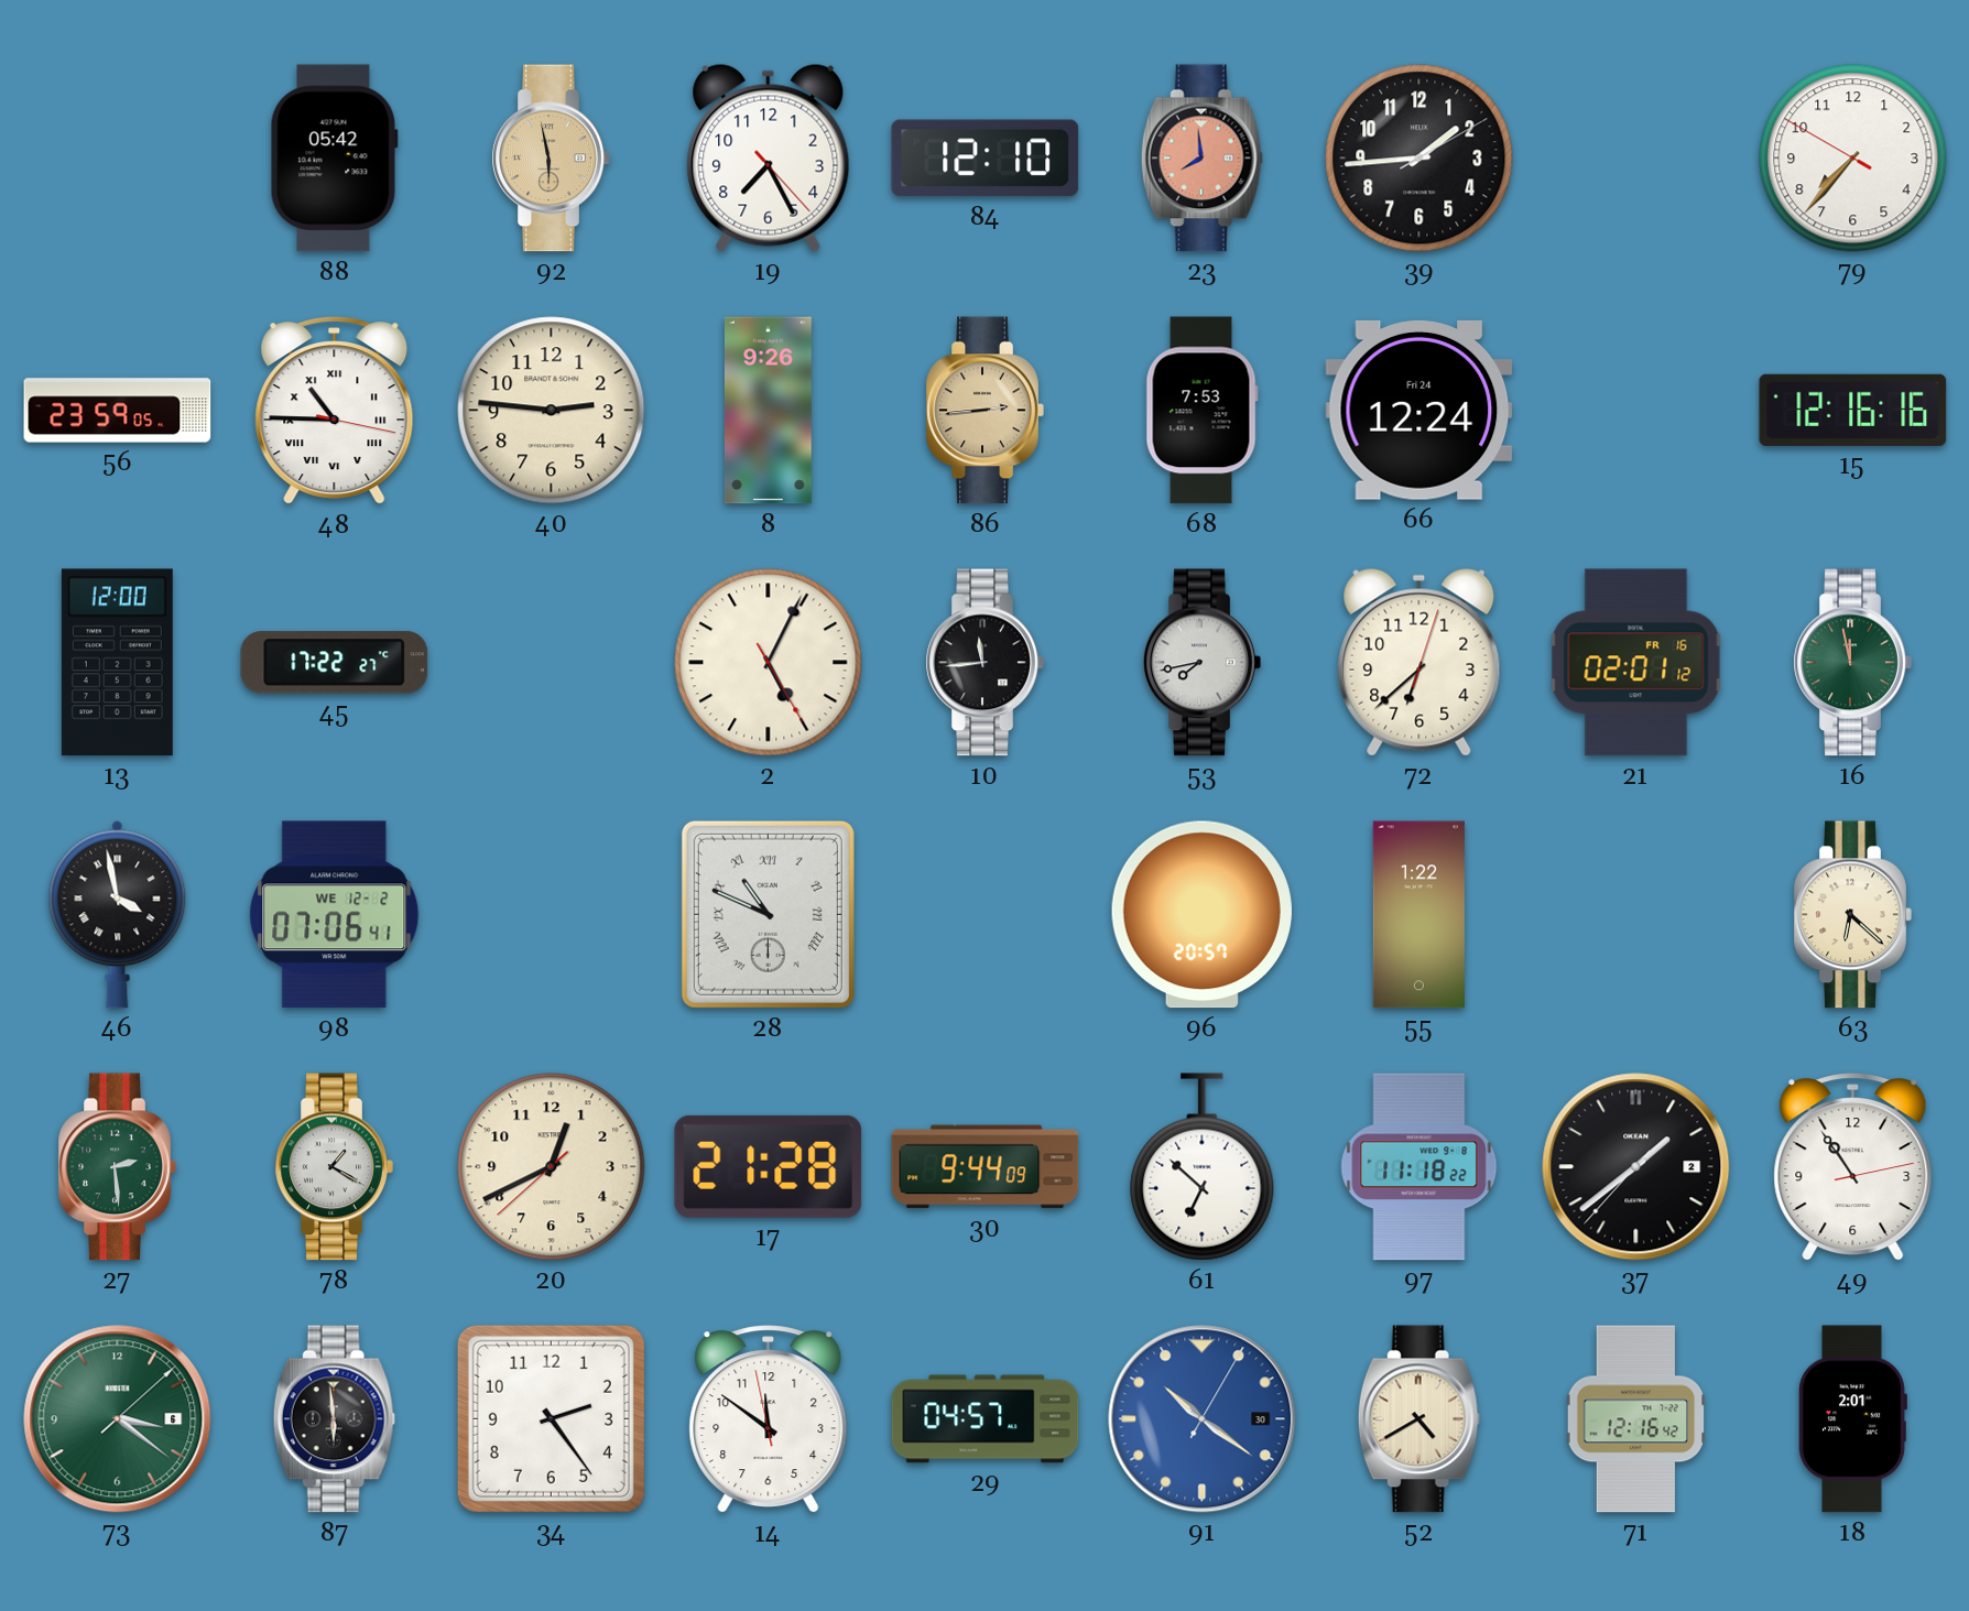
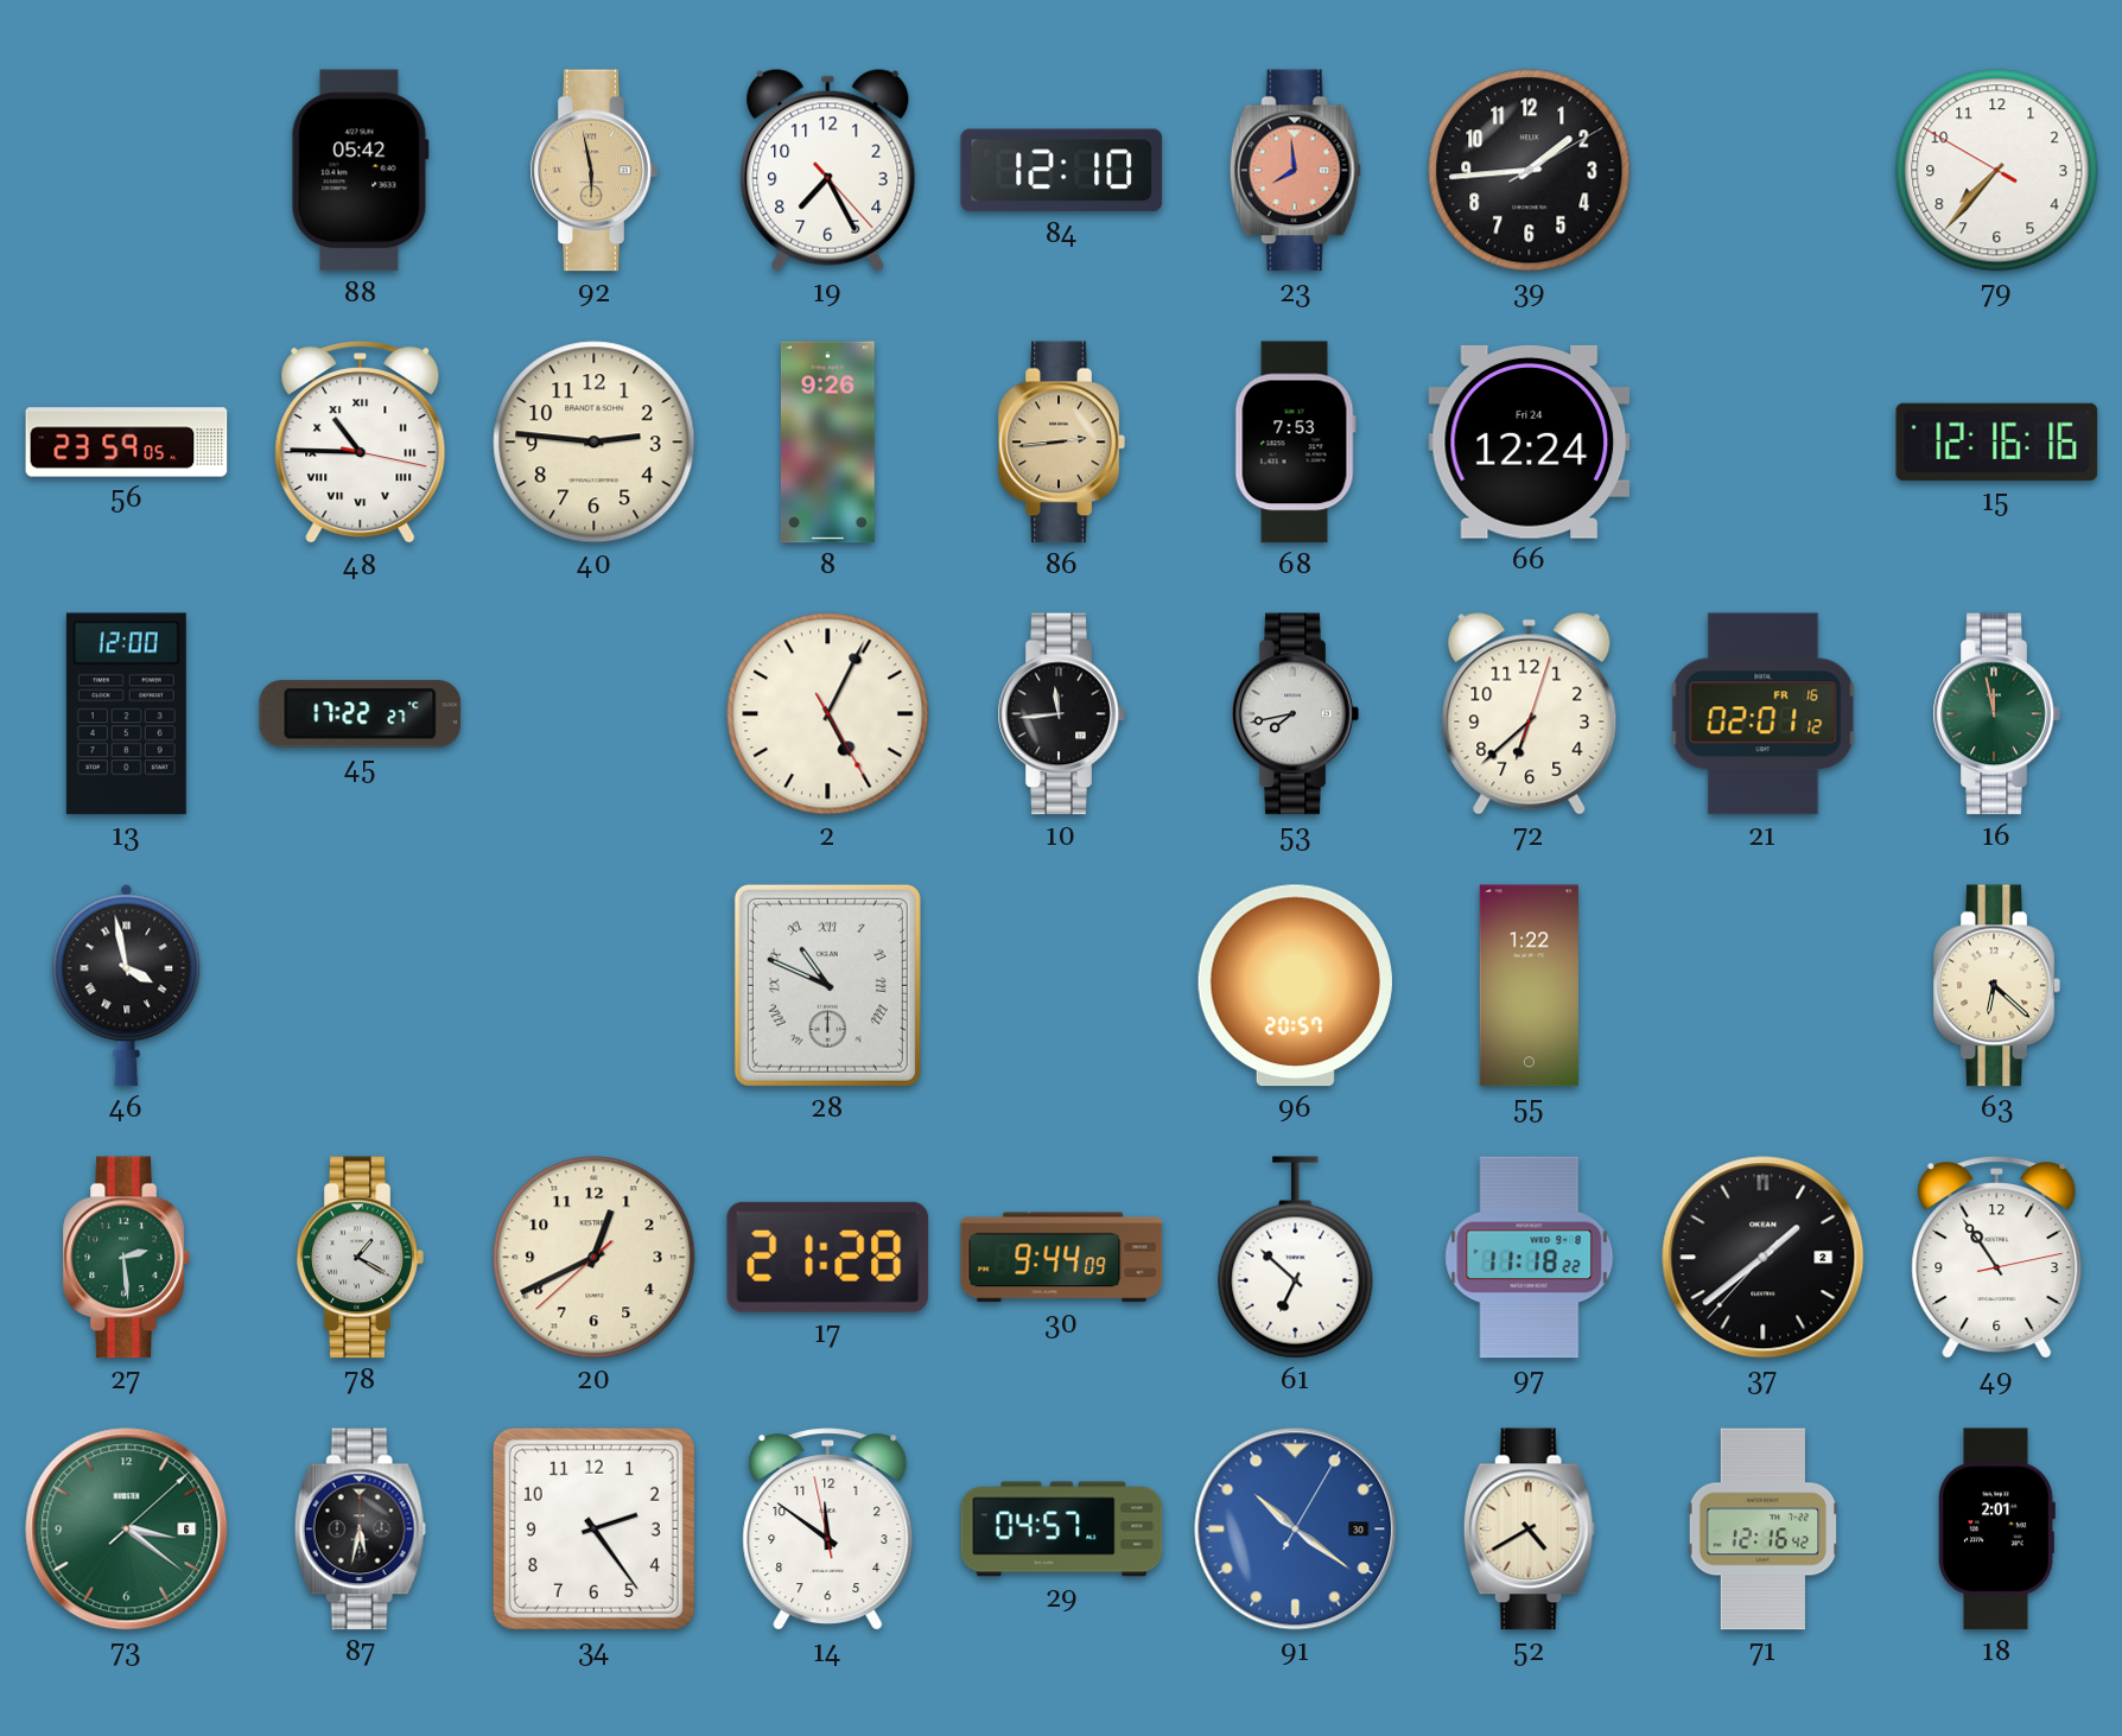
98: 07:06 -> none
87: 5:59 -> 5:32
